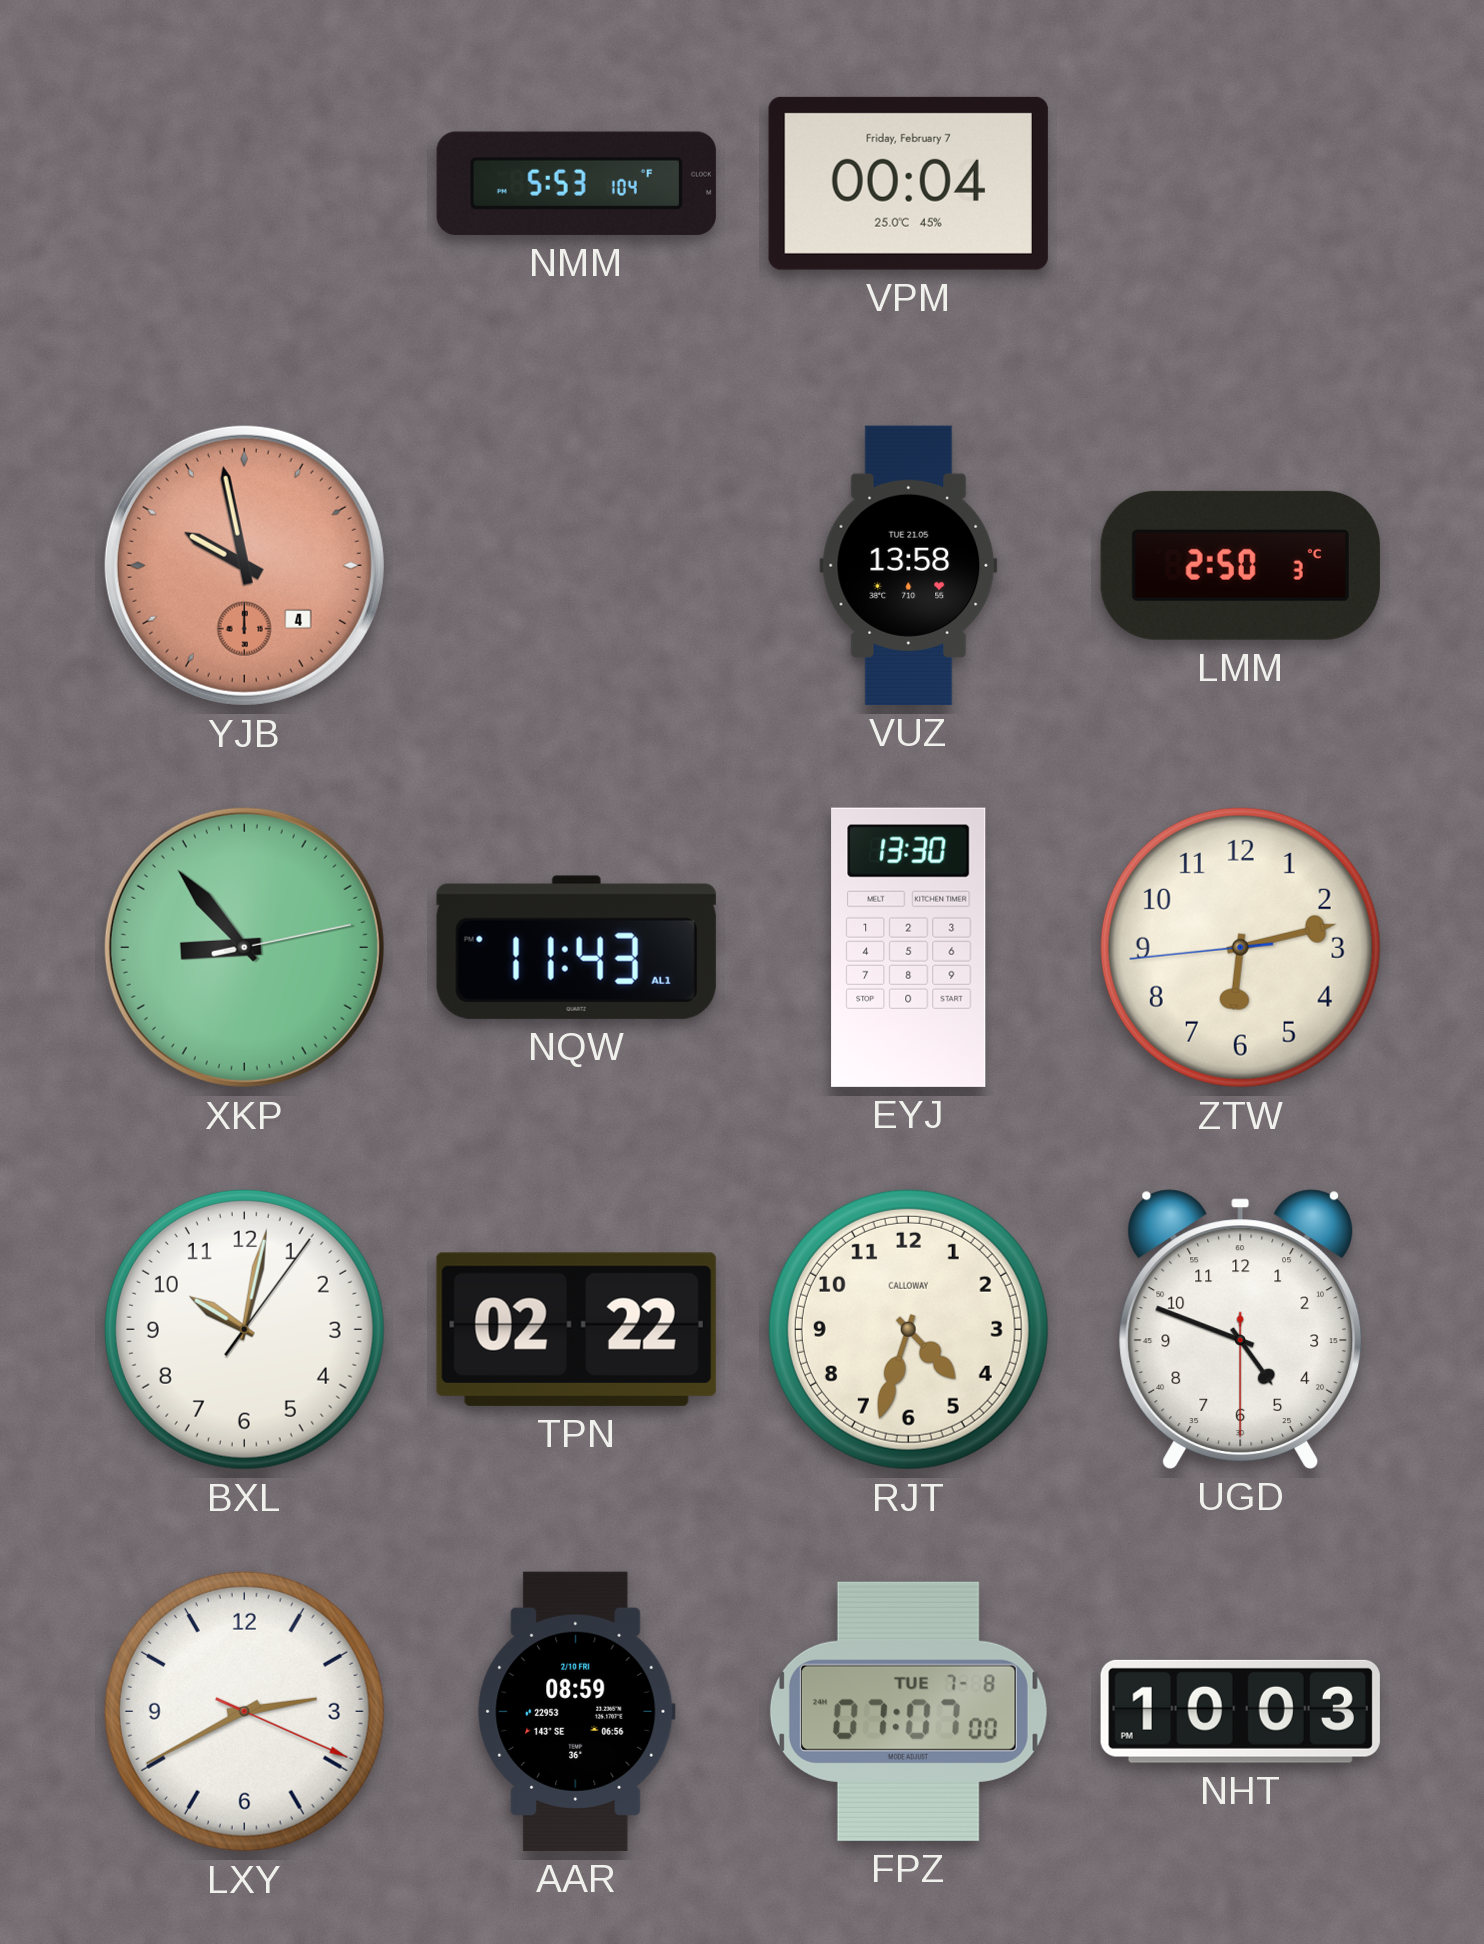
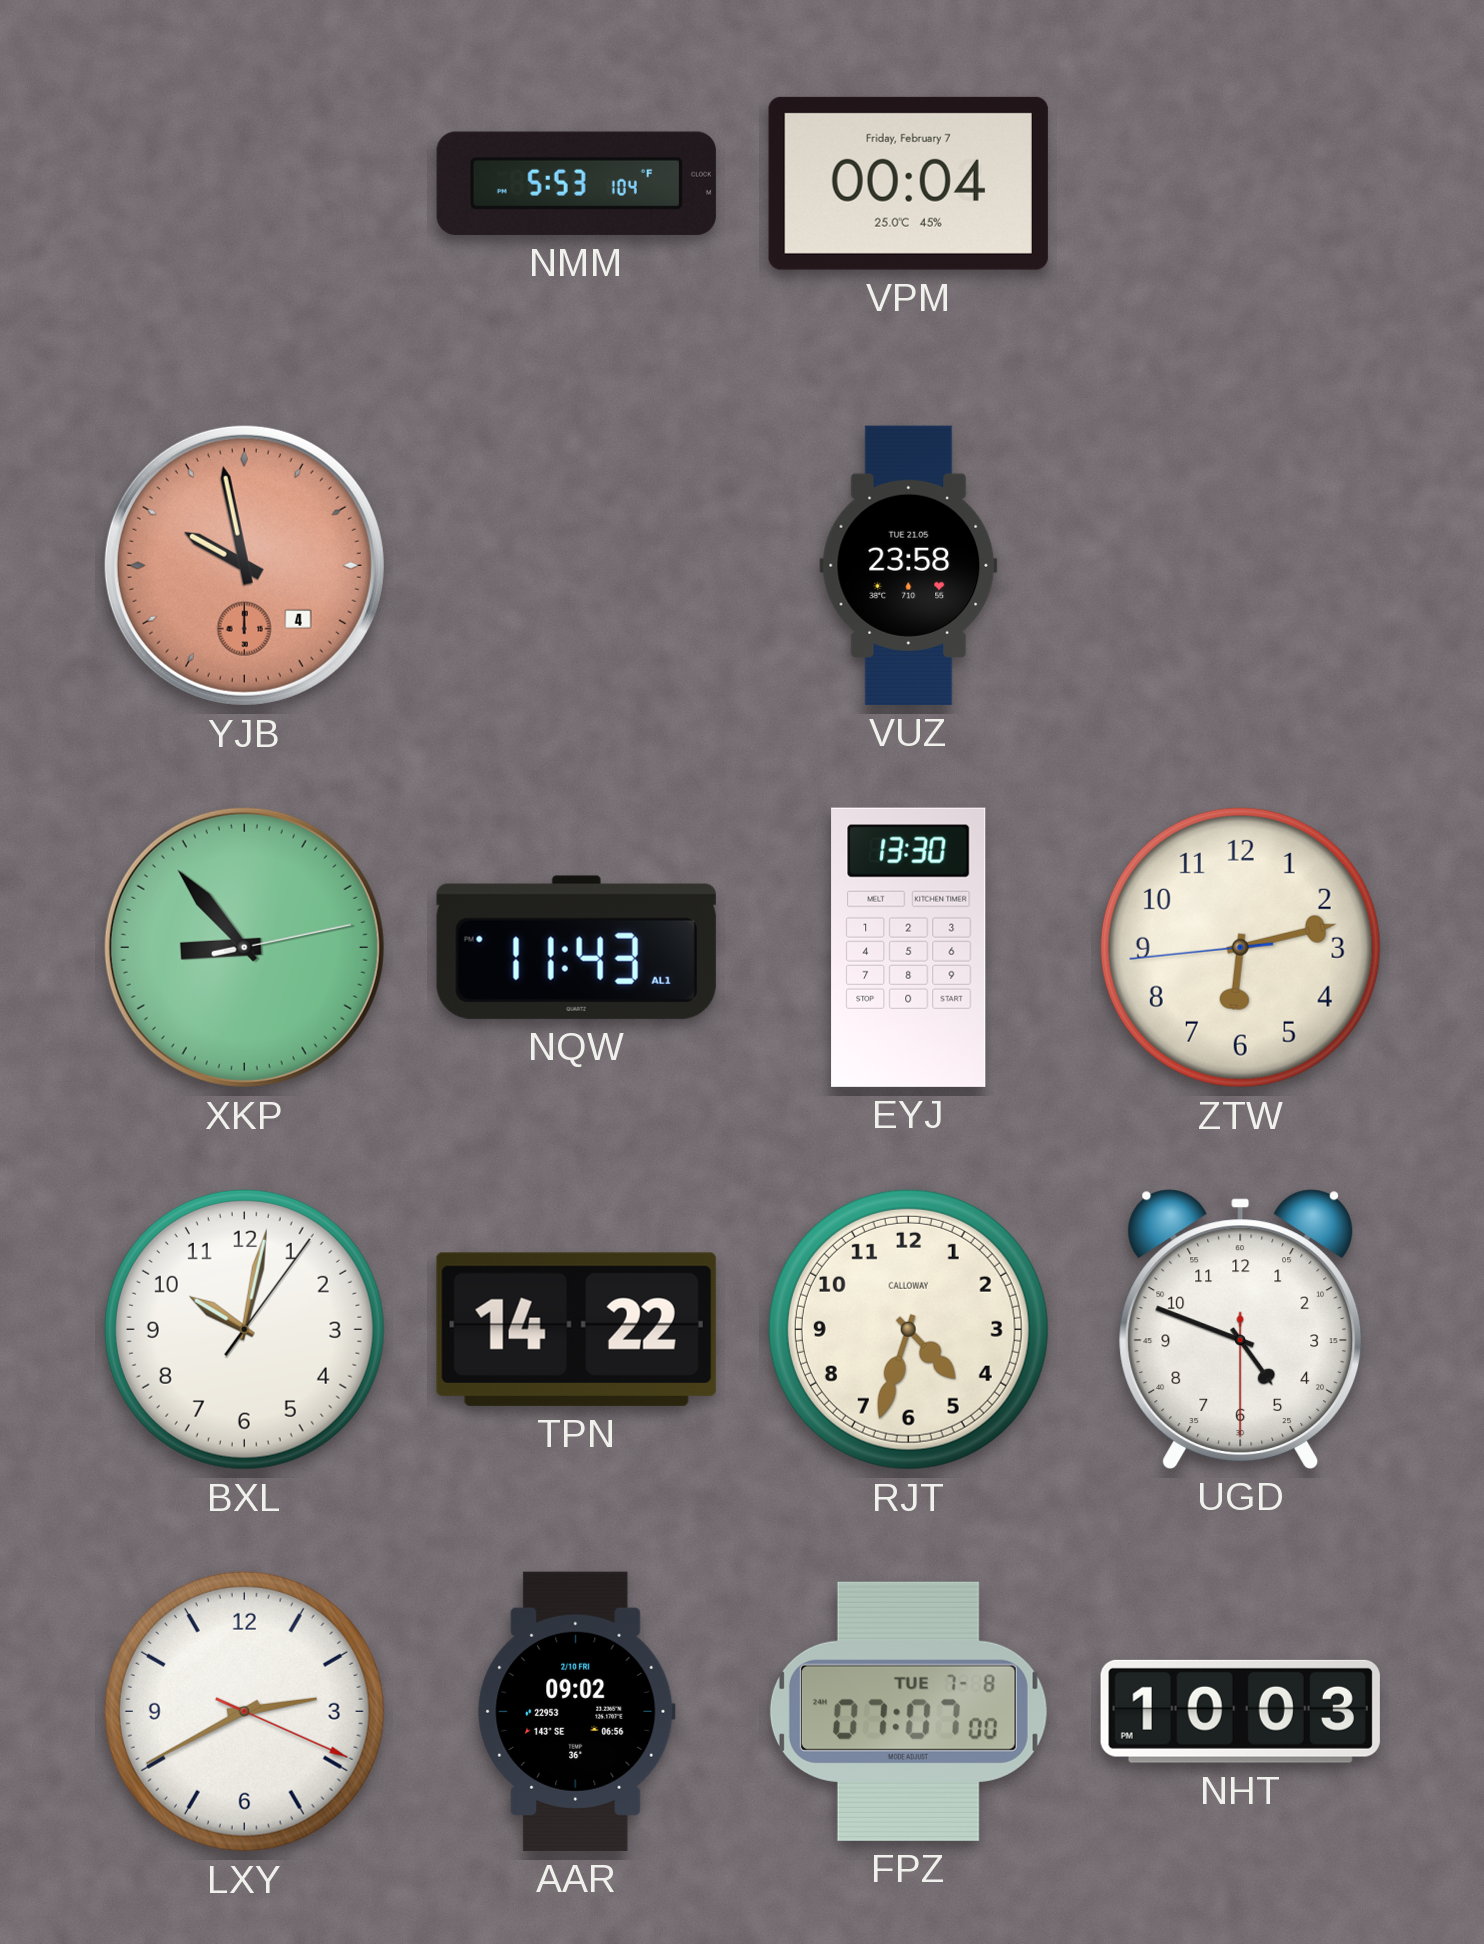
VUZ: 13:58 -> 23:58
LMM: 2:50 -> none
TPN: 02:22 -> 14:22
AAR: 08:59 -> 09:02
